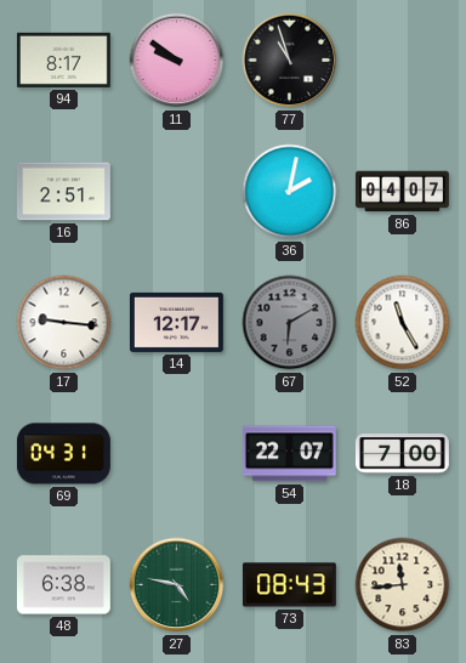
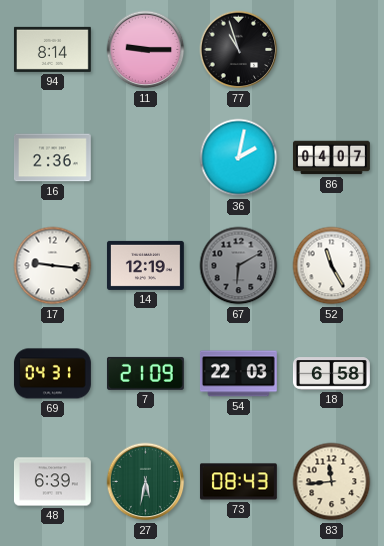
94: 8:17 -> 8:14
11: 9:51 -> 9:15
16: 2:51 -> 2:36
14: 12:17 -> 12:19
7: none -> 21:09
54: 22:07 -> 22:03
18: 7:00 -> 6:58
48: 6:38 -> 6:39
27: 4:47 -> 5:32
